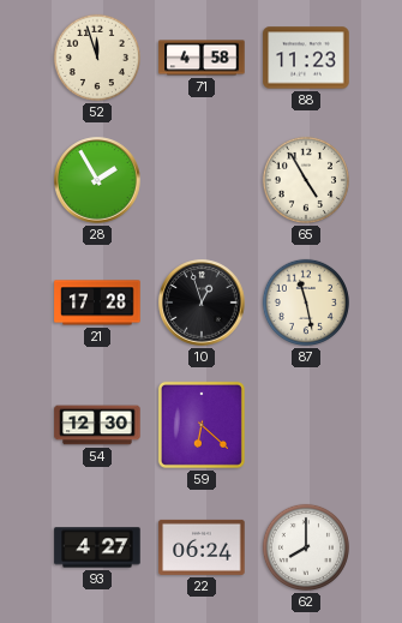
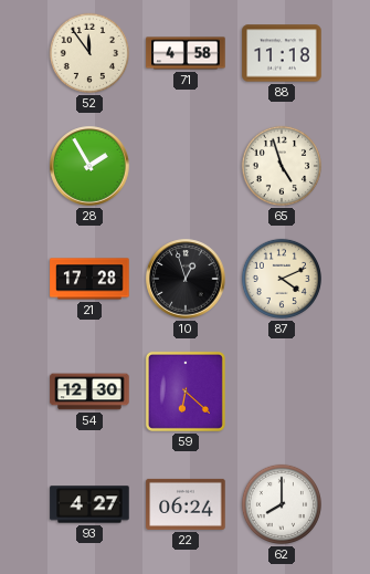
52: 11:57 -> 11:54
88: 11:23 -> 11:18
65: 4:55 -> 4:57
87: 11:28 -> 4:11
